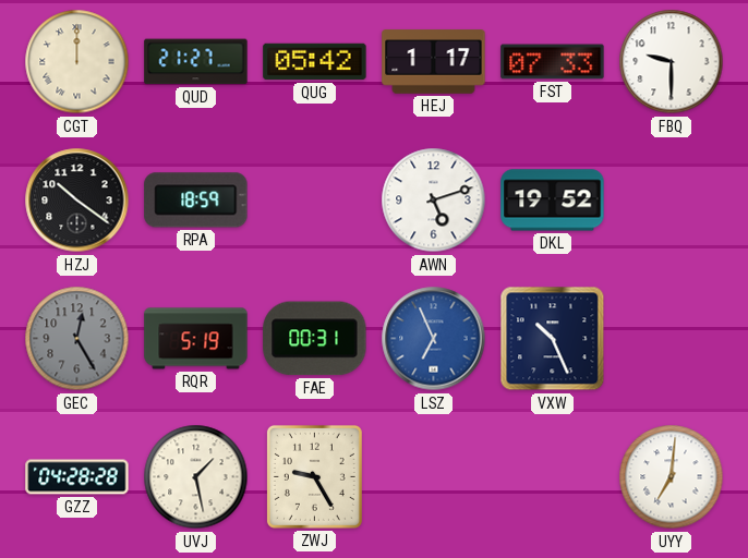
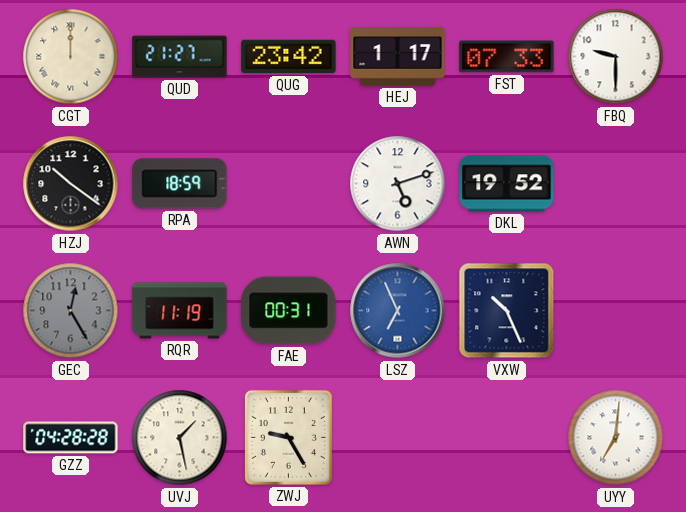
QUG: 05:42 -> 23:42
RQR: 5:19 -> 11:19
